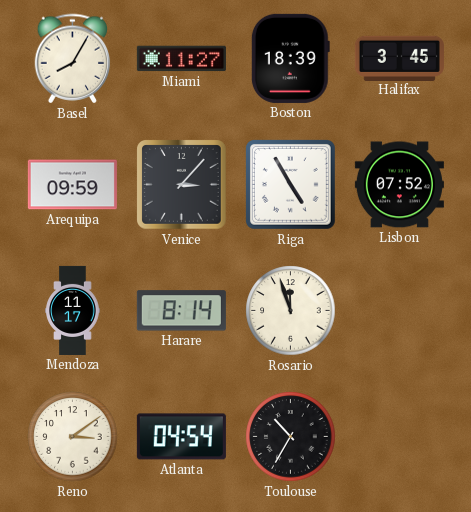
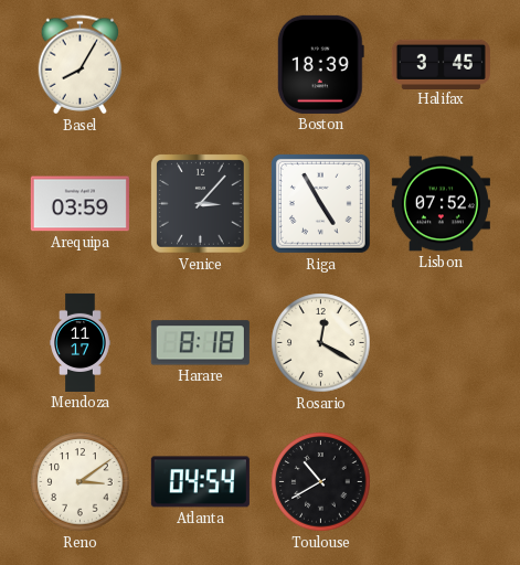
Miami: 11:27 -> none
Arequipa: 09:59 -> 03:59
Harare: 8:14 -> 8:18
Rosario: 11:57 -> 12:20
Toulouse: 10:35 -> 10:40
